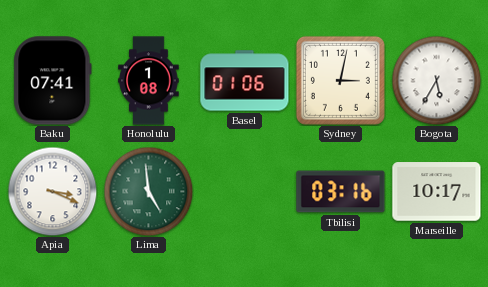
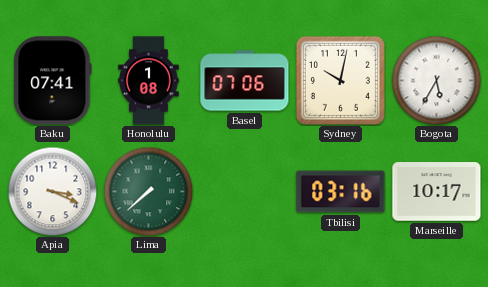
Basel: 01:06 -> 07:06
Sydney: 3:02 -> 10:02
Lima: 4:59 -> 7:38
